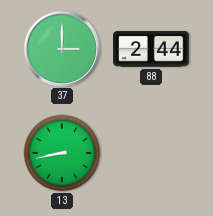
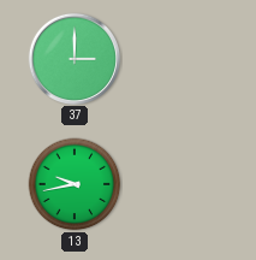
88: 2:44 -> none
13: 8:43 -> 9:43
